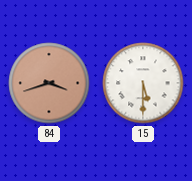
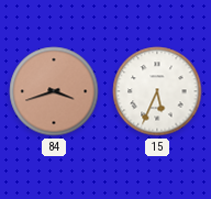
15: 5:30 -> 5:34
